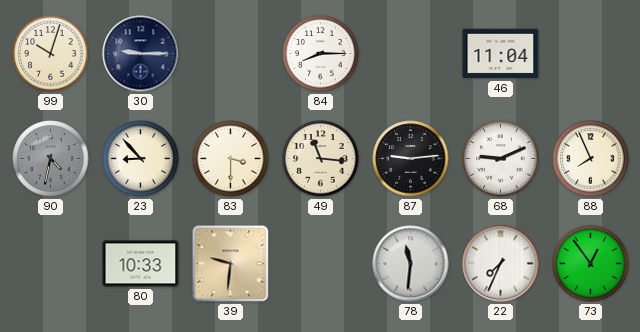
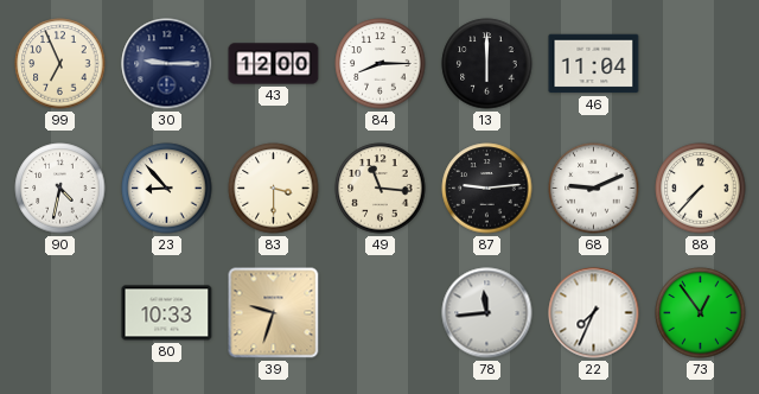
99: 10:03 -> 6:56
43: none -> 12:00
13: none -> 6:00
90 dial: grey -> white
88: 7:56 -> 7:37
39: 9:31 -> 9:33
78: 11:31 -> 11:44
